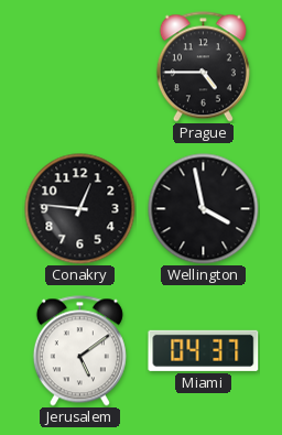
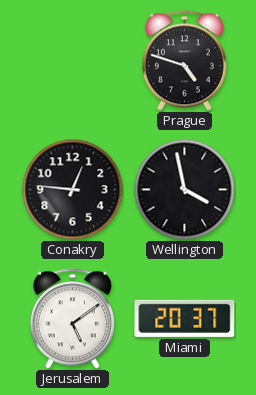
Prague: 4:45 -> 4:48
Miami: 04:37 -> 20:37
